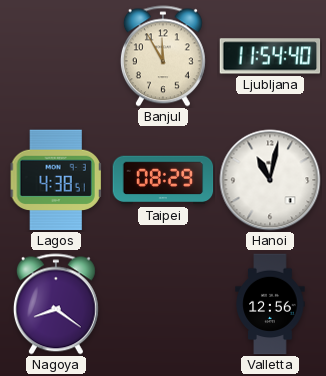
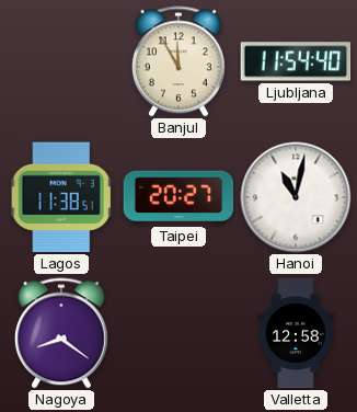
Lagos: 4:38 -> 11:38
Taipei: 08:29 -> 20:27
Valletta: 12:56 -> 12:58
